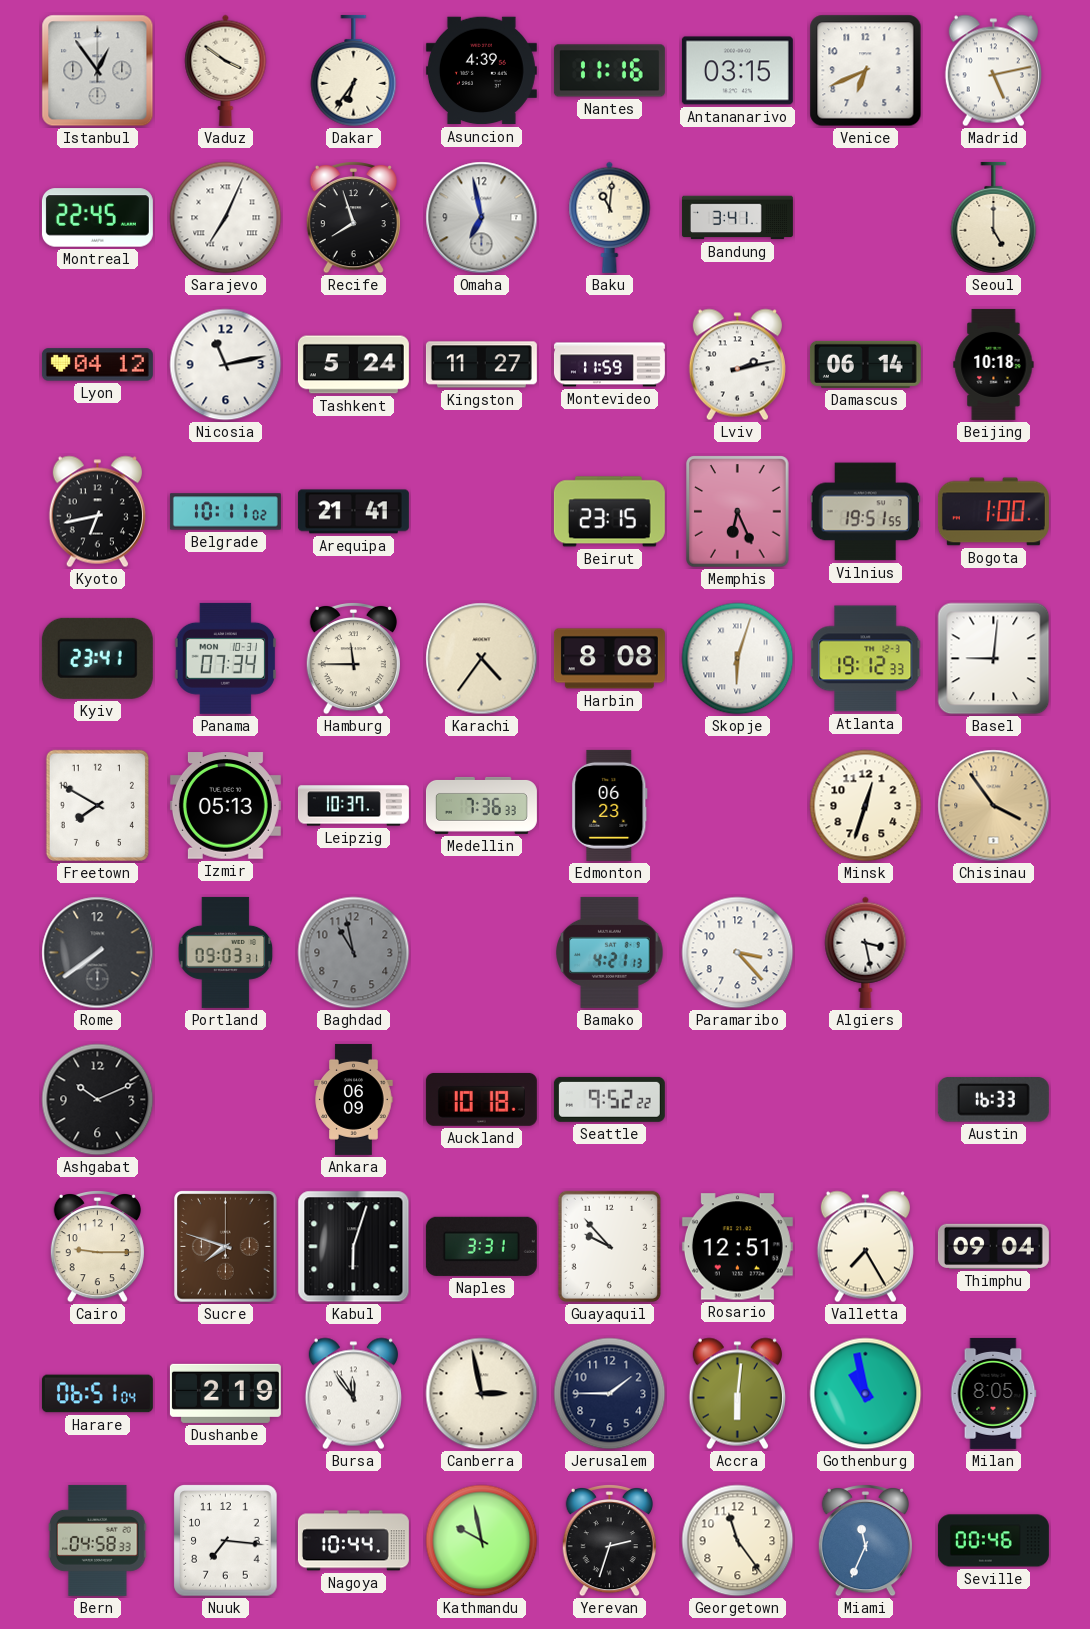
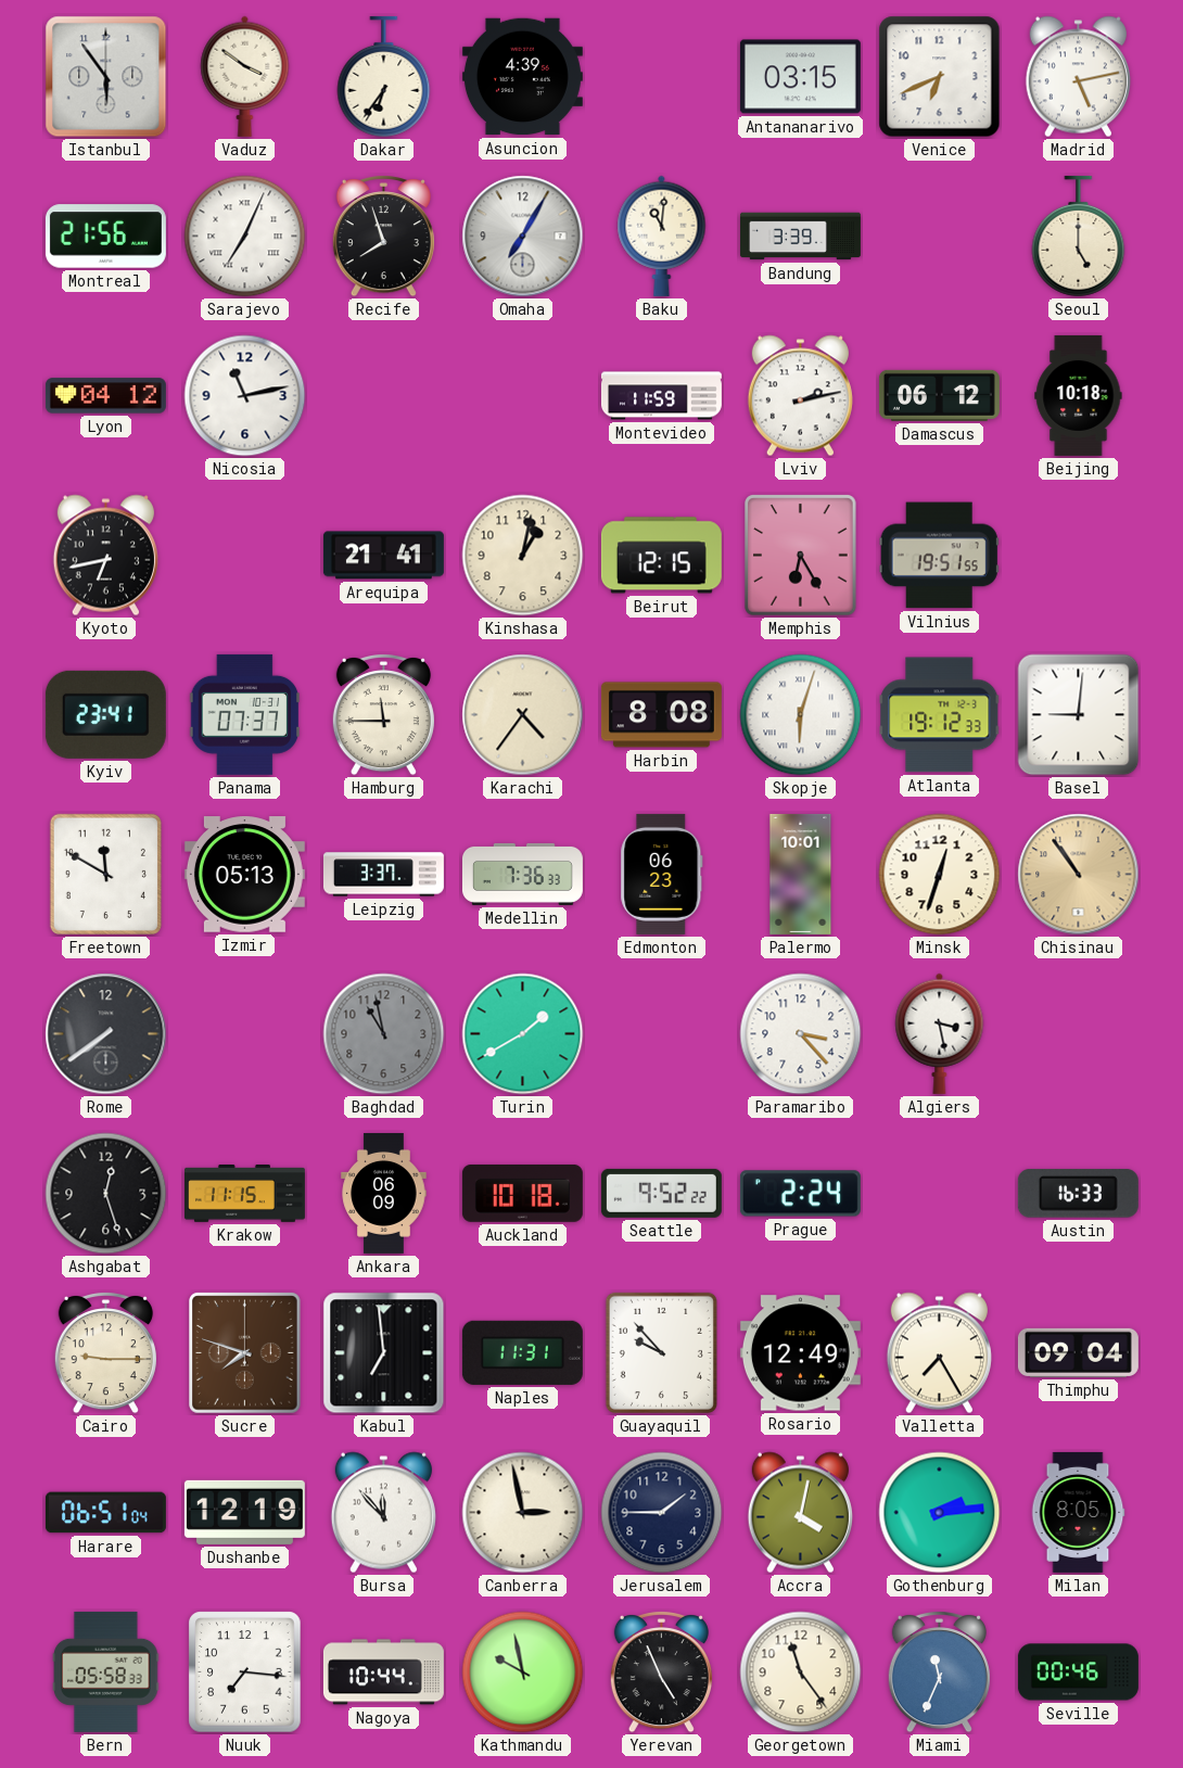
Istanbul: 12:54 -> 5:54
Nantes: 11:16 -> none
Montreal: 22:45 -> 21:56
Omaha: 6:58 -> 7:05
Bandung: 3:41 -> 3:39
Tashkent: 5:24 -> none
Kingston: 11:27 -> none
Damascus: 06:14 -> 06:12
Belgrade: 10:11 -> none
Kinshasa: none -> 1:02
Beirut: 23:15 -> 12:15
Memphis: 6:26 -> 6:25
Bogota: 1:00 -> none
Panama: 07:34 -> 07:37
Freetown: 7:50 -> 11:50
Leipzig: 10:37 -> 3:37
Palermo: none -> 10:01
Chisinau: 3:54 -> 10:54
Portland: 09:03 -> none
Turin: none -> 1:40
Bamako: 4:21 -> none
Ashgabat: 10:11 -> 12:27
Krakow: none -> 11:15
Prague: none -> 2:24
Kabul: 6:03 -> 6:59
Naples: 3:31 -> 11:31
Rosario: 12:51 -> 12:49
Dushanbe: 2:19 -> 12:19
Bursa: 11:54 -> 11:53
Accra: 6:01 -> 4:02
Gothenburg: 10:58 -> 2:14
Bern: 04:58 -> 05:58
Yerevan: 2:33 -> 4:56
